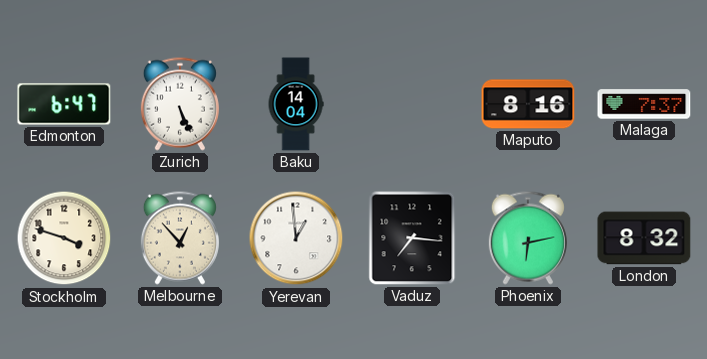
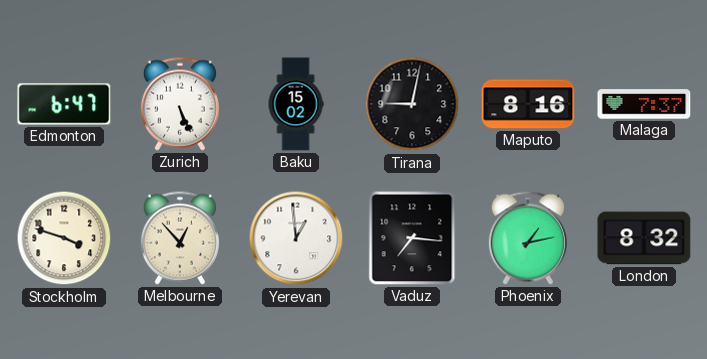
Baku: 14:04 -> 15:02
Tirana: none -> 9:02
Phoenix: 6:13 -> 1:13
